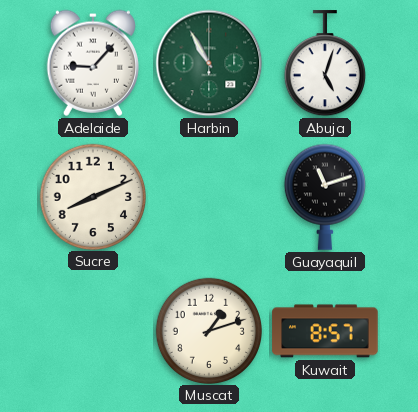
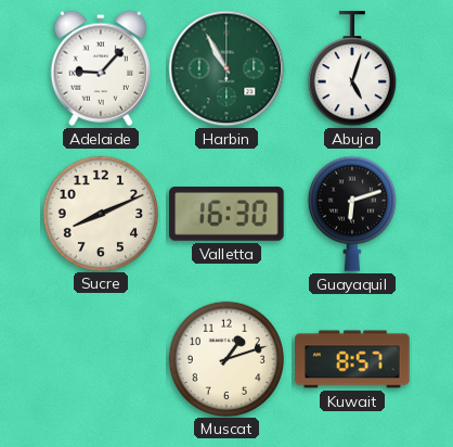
Valletta: none -> 16:30
Guayaquil: 11:12 -> 6:12
